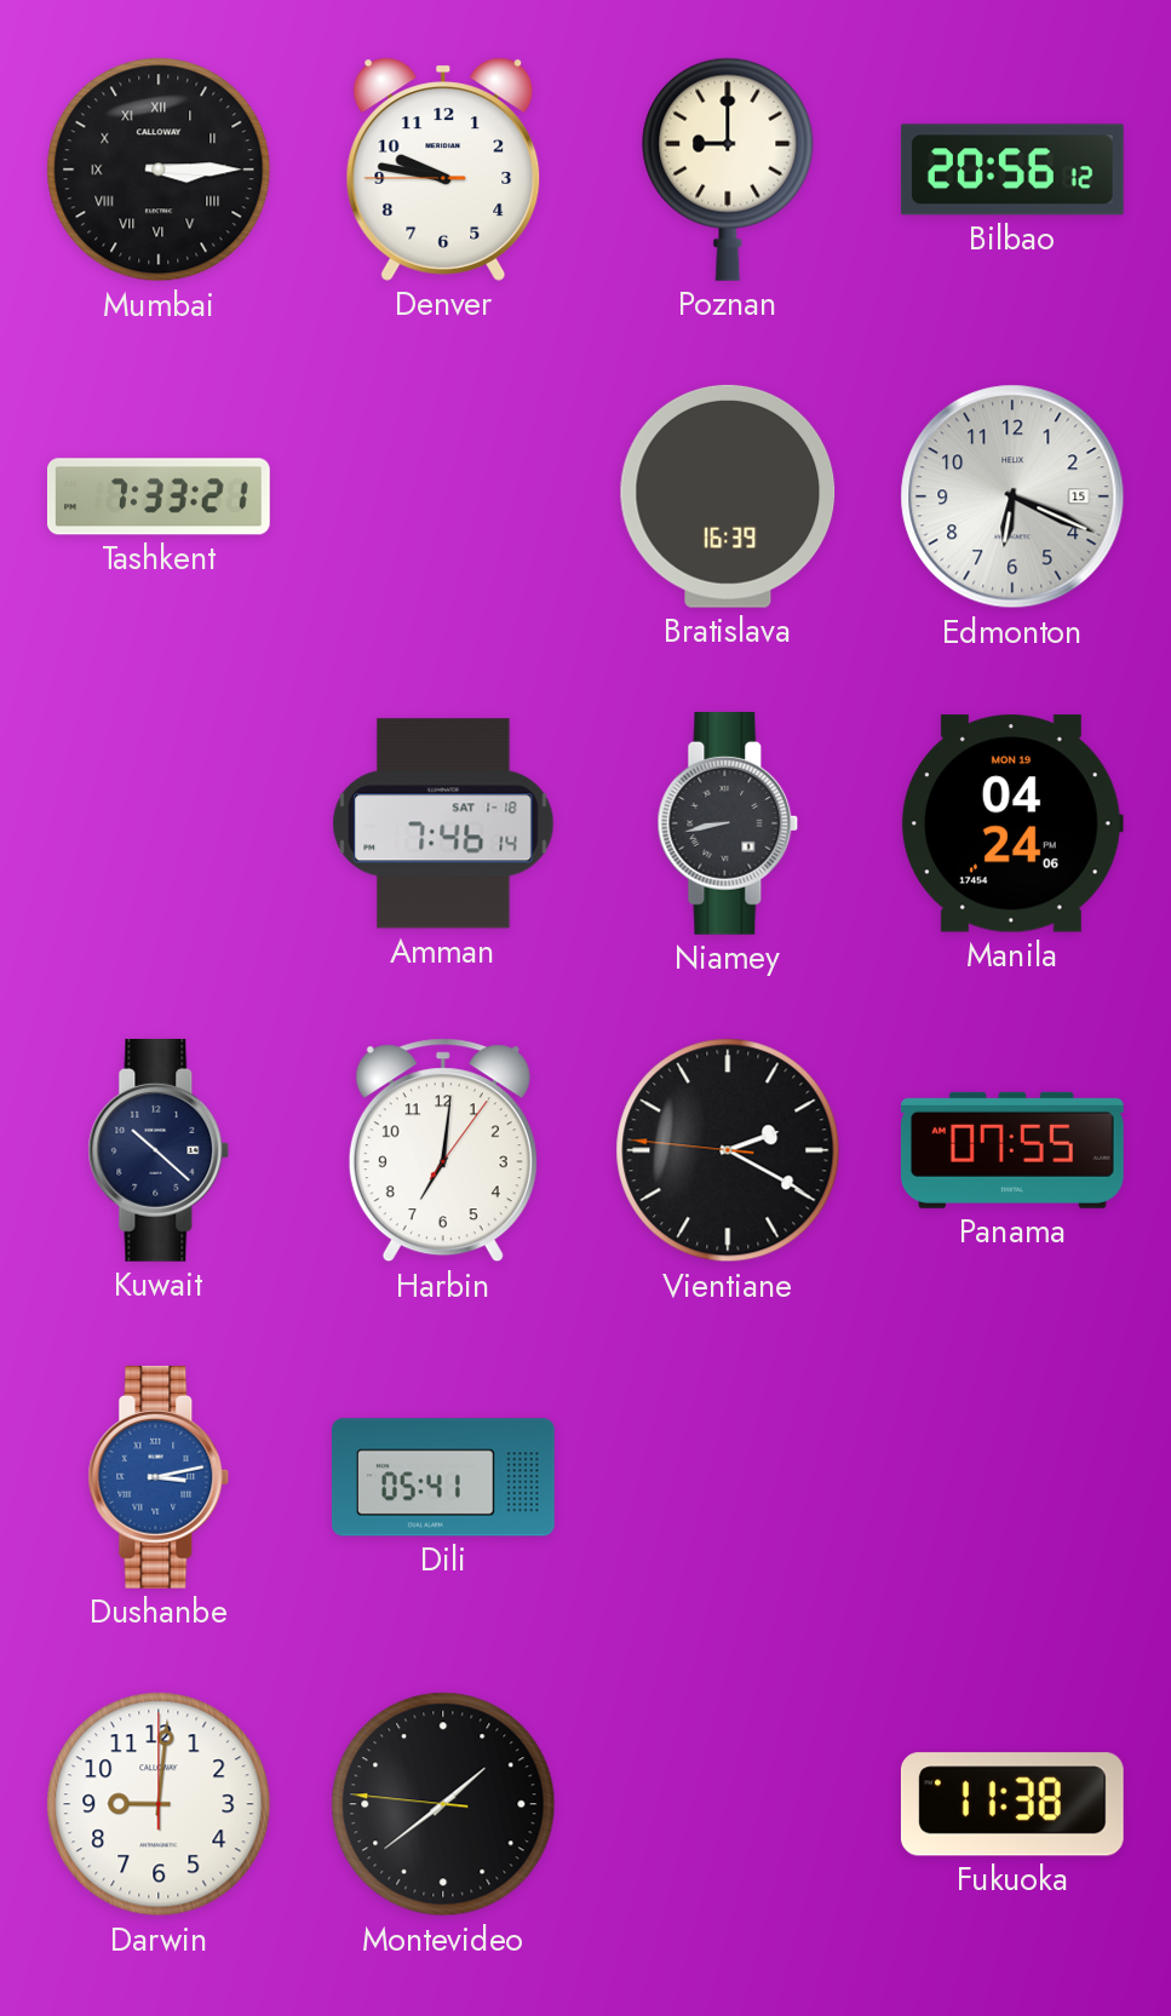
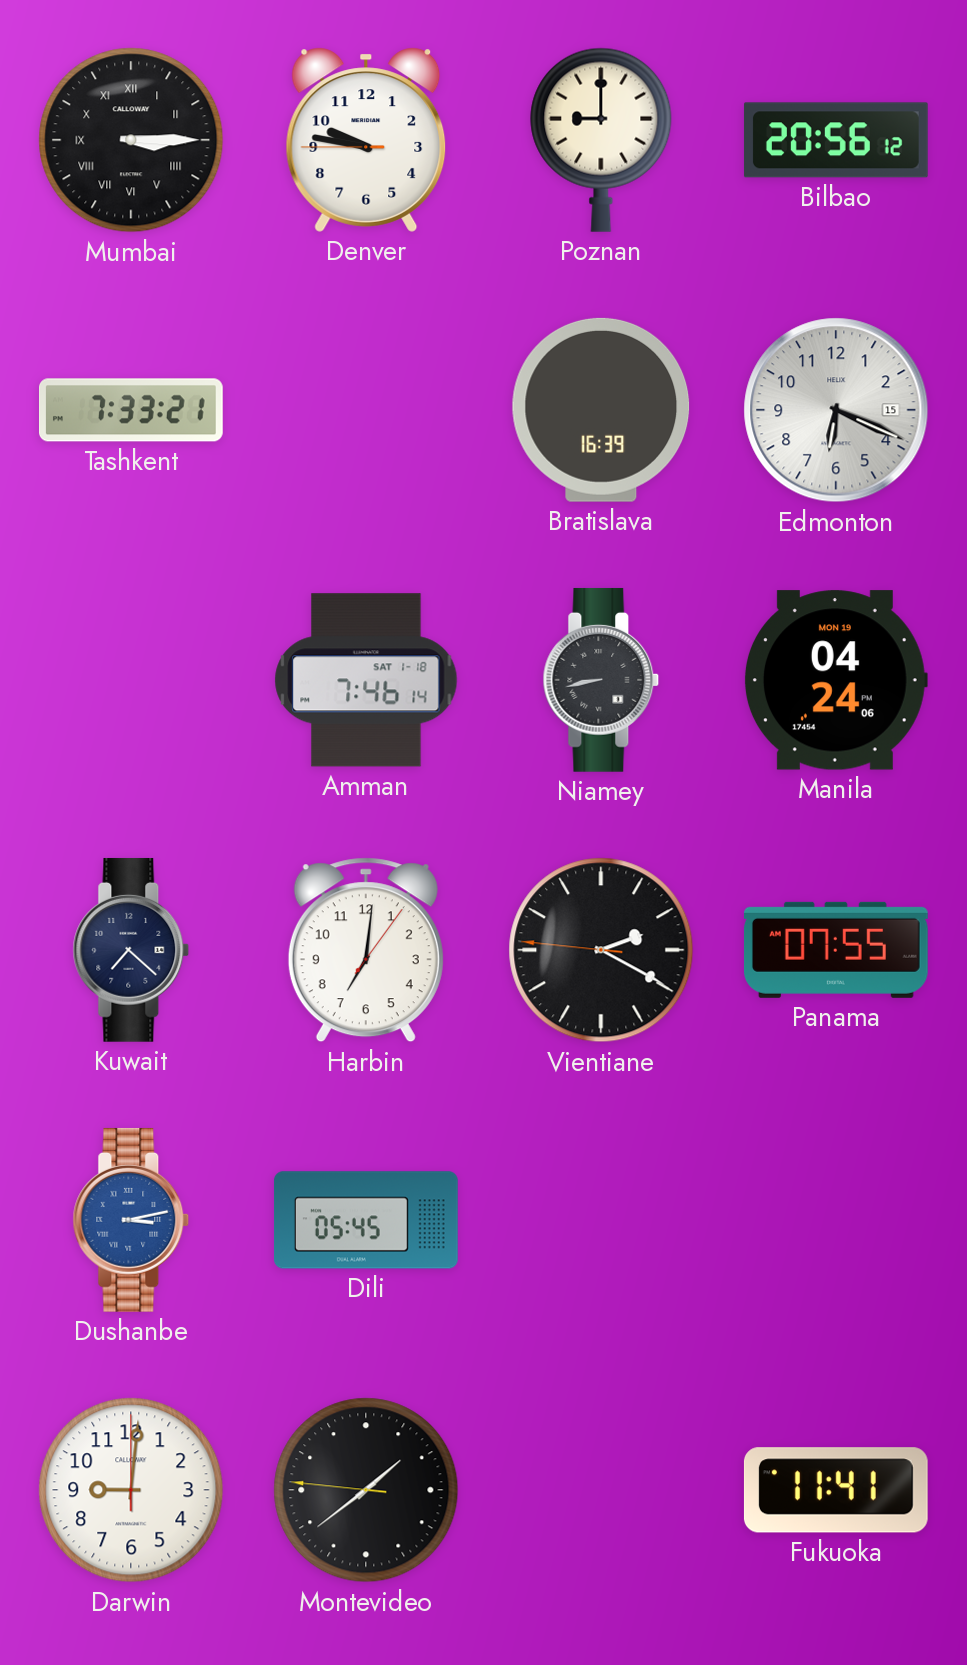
Kuwait: 10:22 -> 7:22
Dili: 05:41 -> 05:45
Fukuoka: 11:38 -> 11:41
